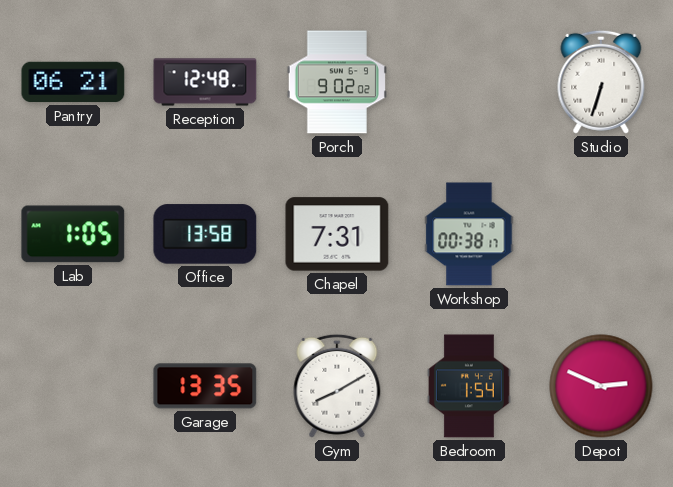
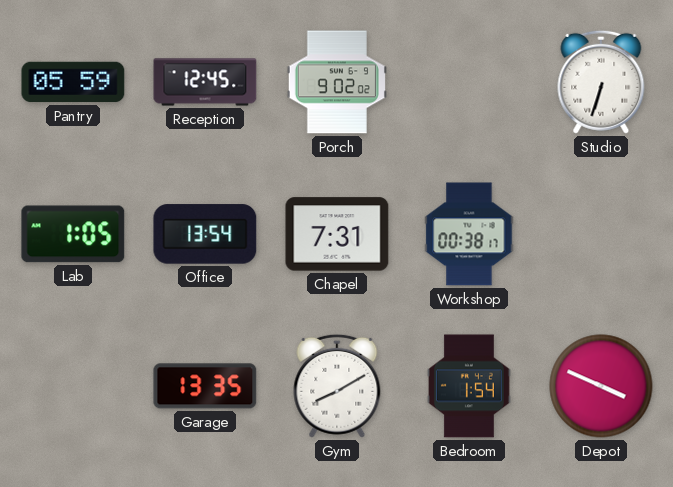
Pantry: 06:21 -> 05:59
Reception: 12:48 -> 12:45
Office: 13:58 -> 13:54
Depot: 2:49 -> 3:49
